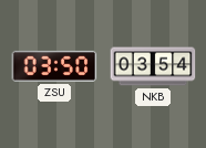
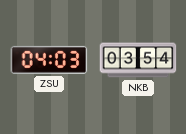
ZSU: 03:50 -> 04:03
